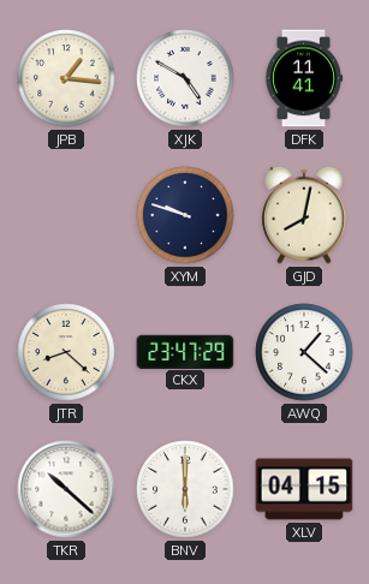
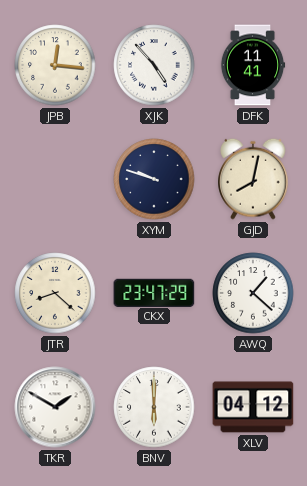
JPB: 1:16 -> 12:16
XJK: 4:50 -> 4:53
TKR: 10:22 -> 1:50
XLV: 04:15 -> 04:12
